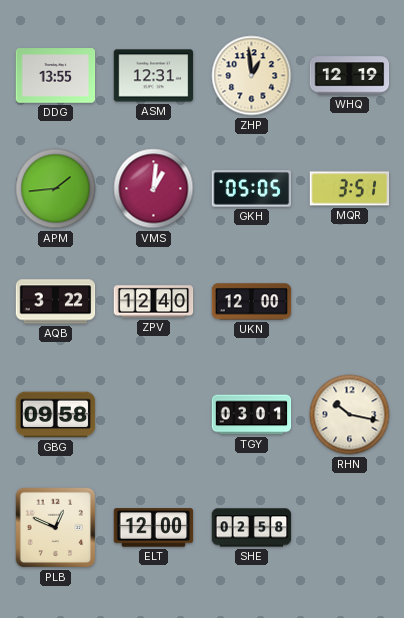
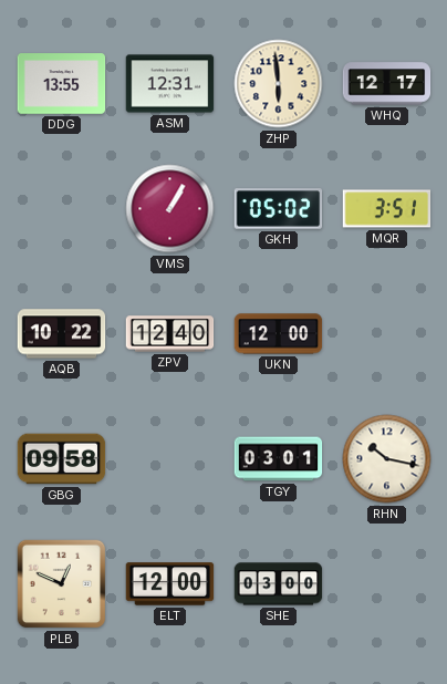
ZHP: 12:59 -> 5:59
WHQ: 12:19 -> 12:17
APM: 1:44 -> none
VMS: 1:01 -> 1:05
GKH: 05:05 -> 05:02
AQB: 3:22 -> 10:22
SHE: 02:58 -> 03:00
